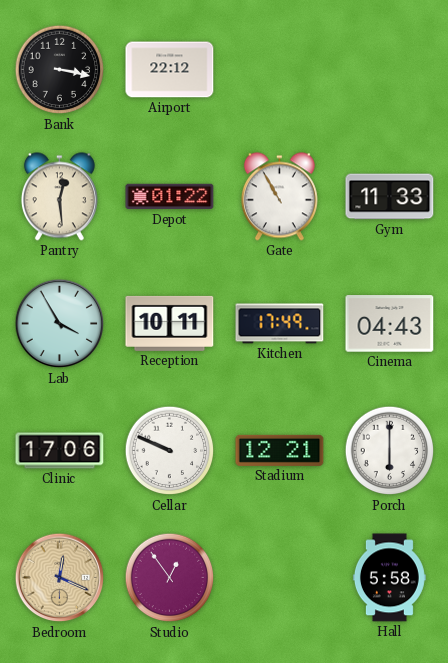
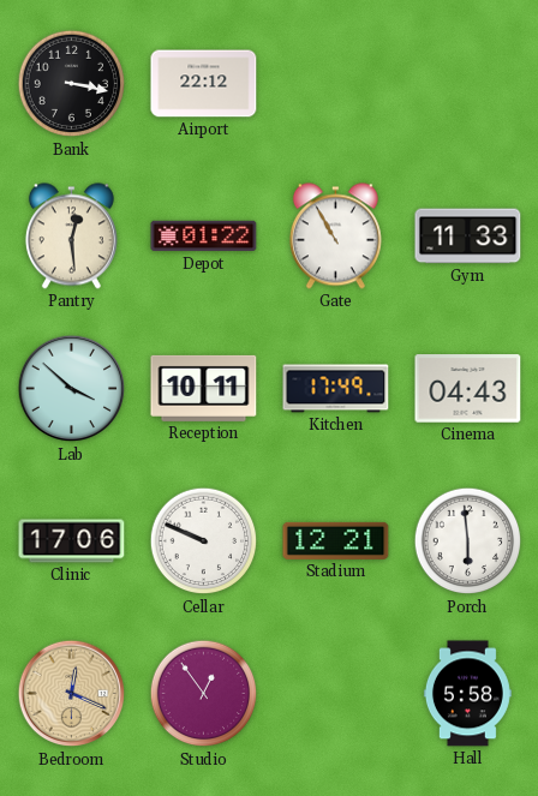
Lab: 3:55 -> 3:52
Porch: 6:00 -> 5:59
